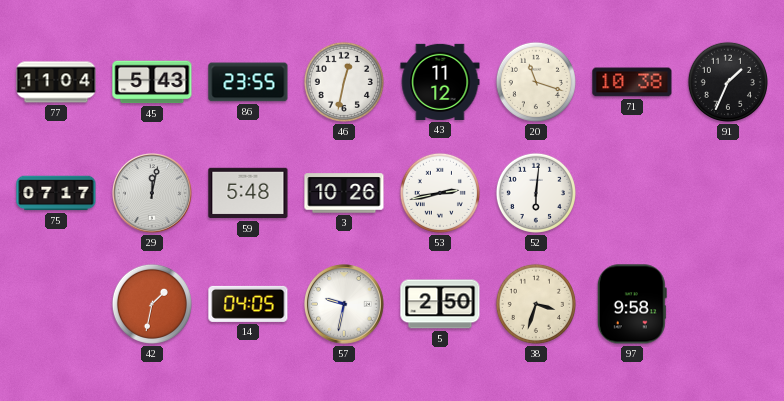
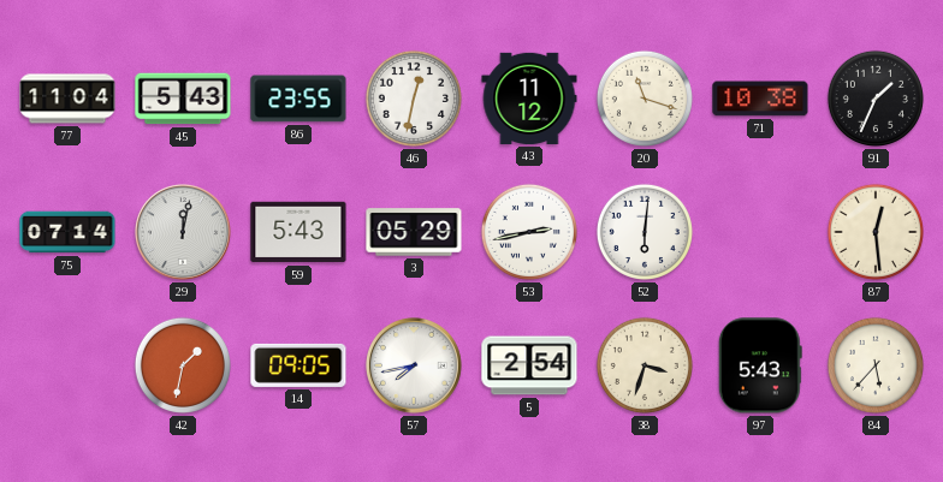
75: 07:17 -> 07:14
59: 5:48 -> 5:43
3: 10:26 -> 05:29
87: none -> 12:29
14: 04:05 -> 09:05
57: 9:32 -> 7:43
5: 2:50 -> 2:54
97: 9:58 -> 5:43
84: none -> 5:37
